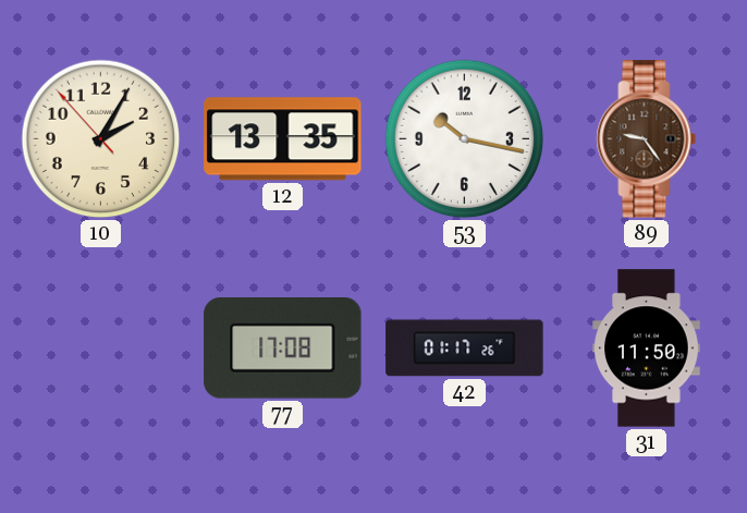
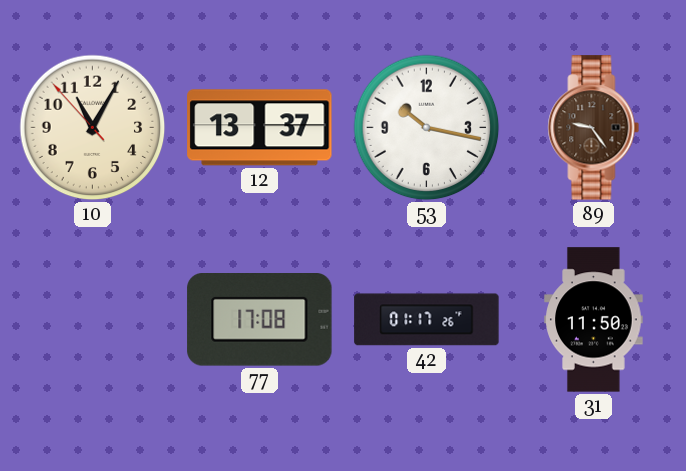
10: 2:04 -> 11:04
12: 13:35 -> 13:37
